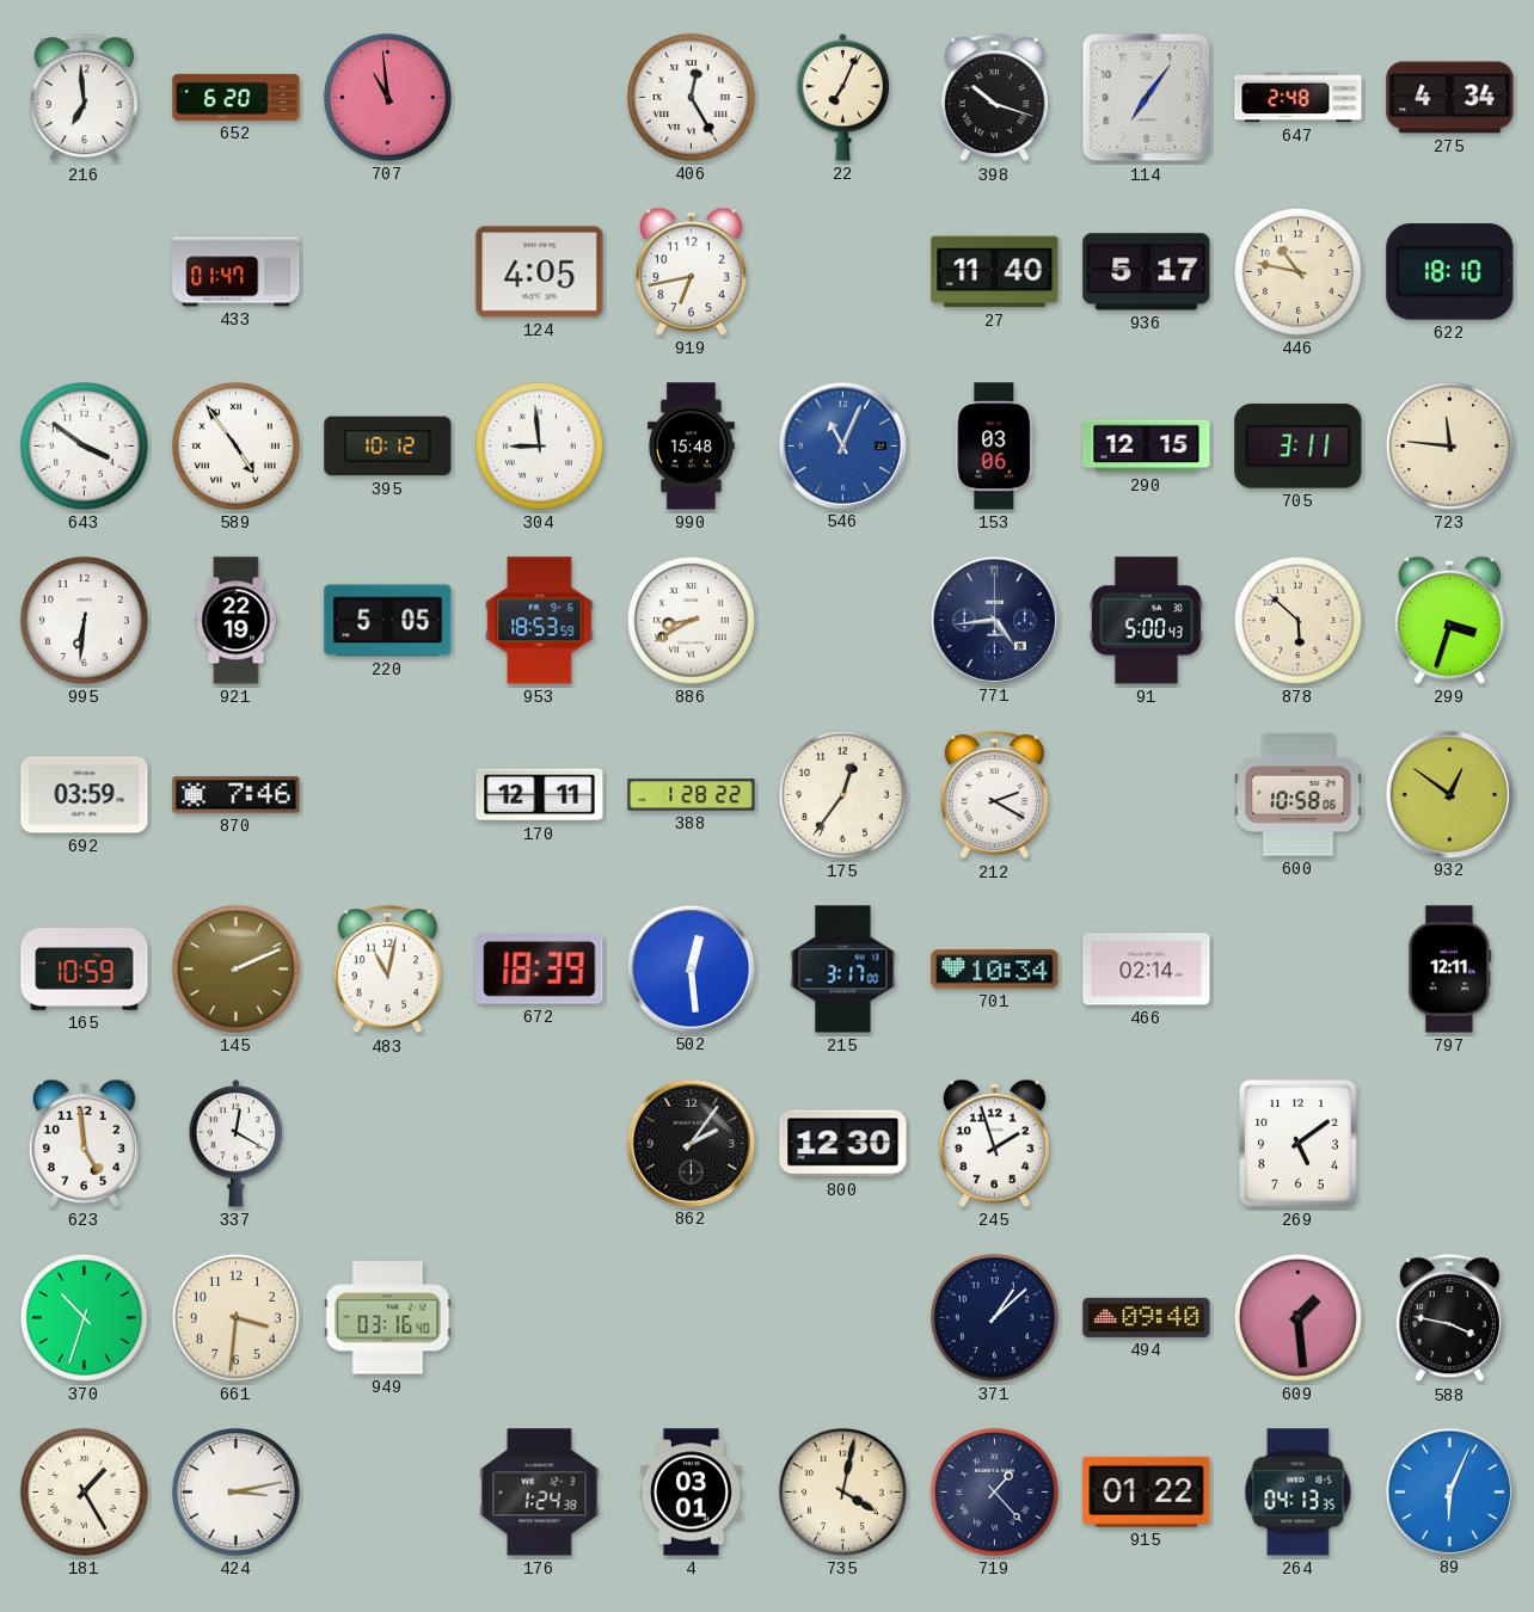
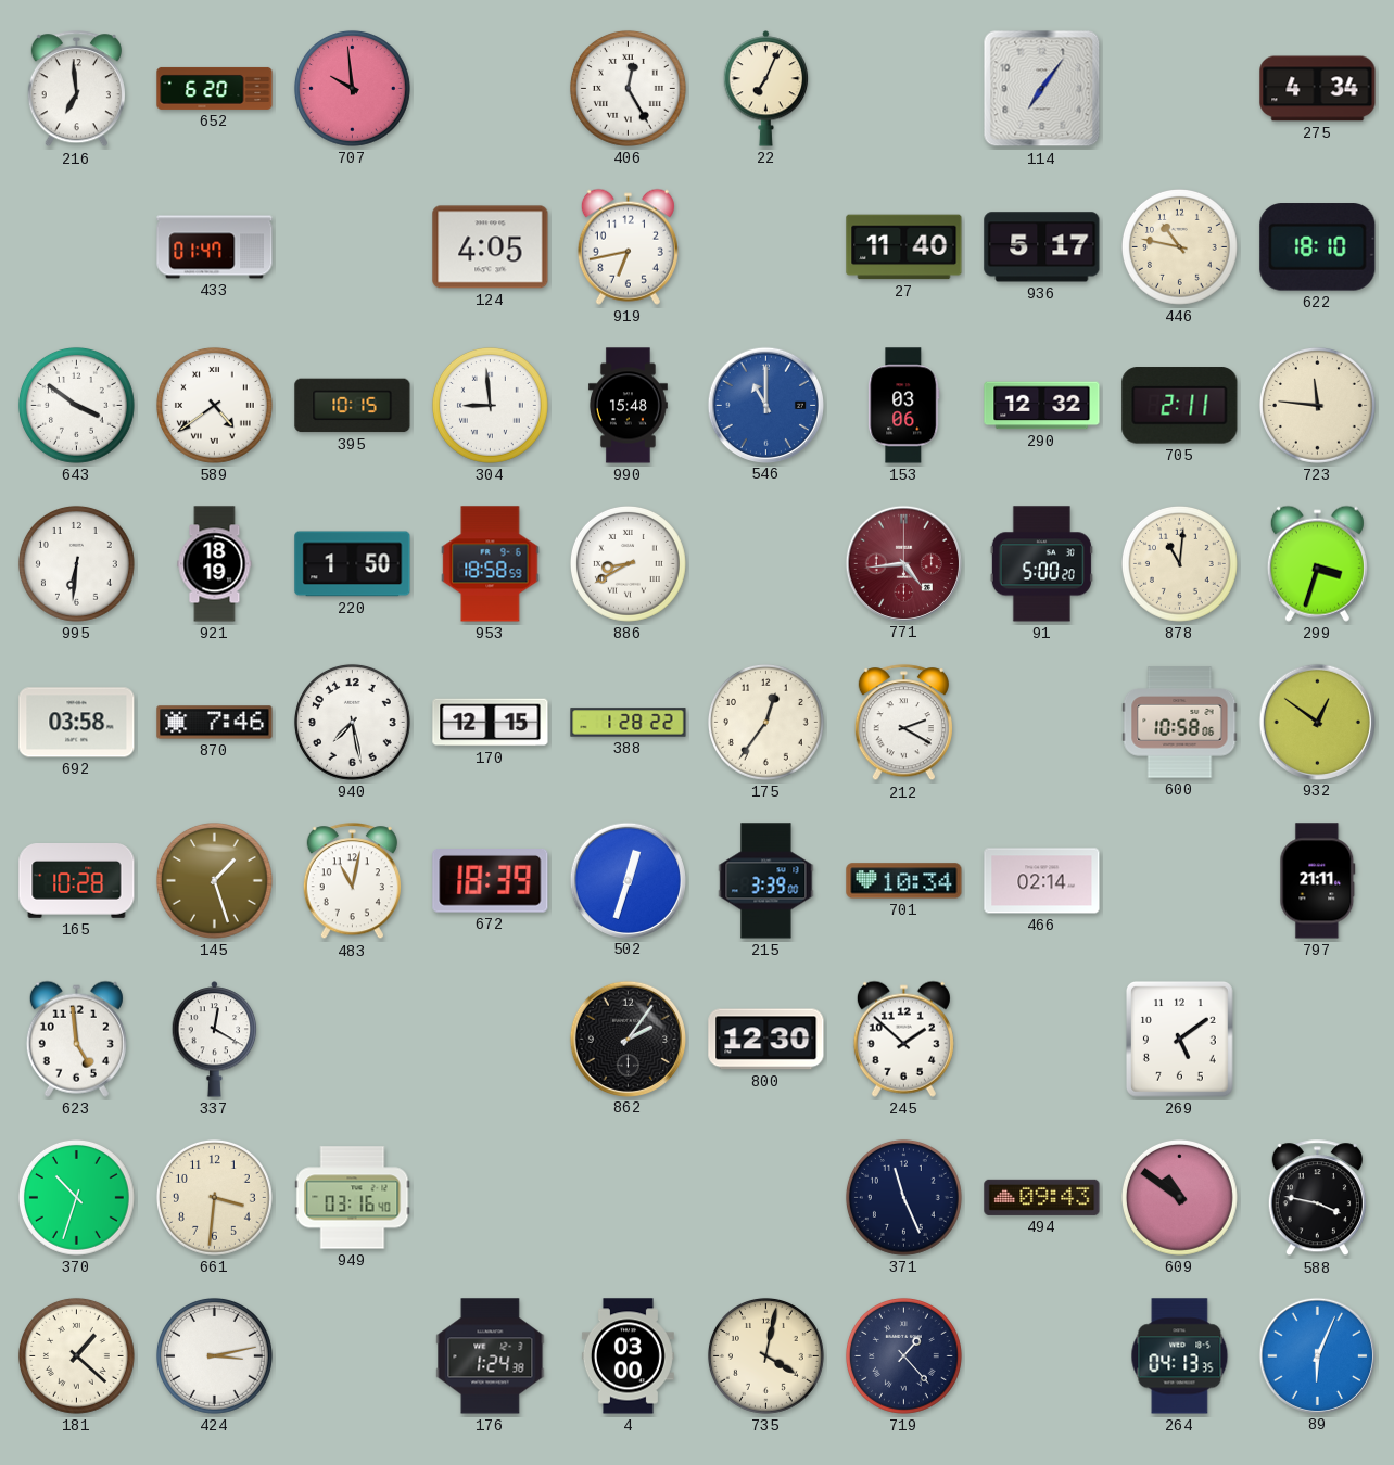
707: 10:59 -> 9:59
398: 10:18 -> none
647: 2:48 -> none
589: 4:54 -> 4:39
395: 10:12 -> 10:15
546: 11:04 -> 11:00
290: 12:15 -> 12:32
705: 3:11 -> 2:11
921: 22:19 -> 18:19
220: 5:05 -> 1:50
953: 18:53 -> 18:58
771 dial: navy -> burgundy
91: 5:00:43 -> 5:00:20
878: 5:52 -> 11:01
692: 03:59 -> 03:58
940: none -> 7:28
170: 12:11 -> 12:15
165: 10:59 -> 10:28
145: 2:11 -> 1:27
502: 12:29 -> 12:33
215: 3:17 -> 3:39
797: 12:11 -> 21:11
245: 1:57 -> 1:52
371: 1:08 -> 11:26
494: 09:40 -> 09:43
609: 1:29 -> 10:51
181: 1:25 -> 1:22
4: 03:01 -> 03:00
915: 01:22 -> none
